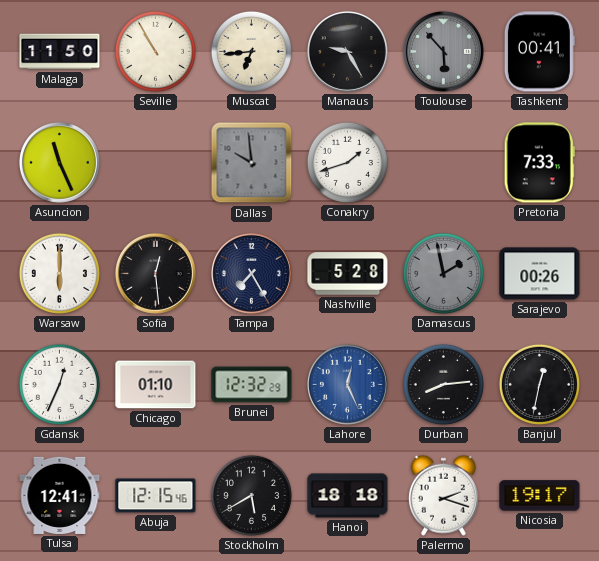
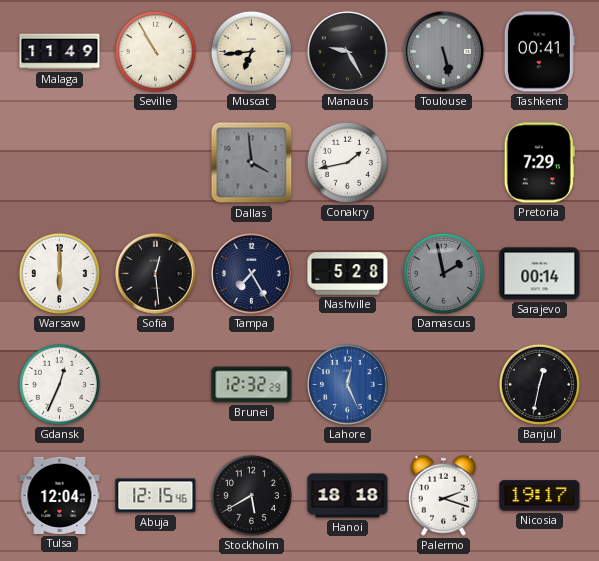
Malaga: 11:50 -> 11:49
Toulouse: 5:53 -> 5:28
Asuncion: 11:26 -> none
Dallas: 9:59 -> 3:59
Conakry: 1:42 -> 1:43
Pretoria: 7:33 -> 7:29
Sarajevo: 00:26 -> 00:14
Chicago: 01:10 -> none
Durban: 8:14 -> none
Tulsa: 12:41 -> 12:04
